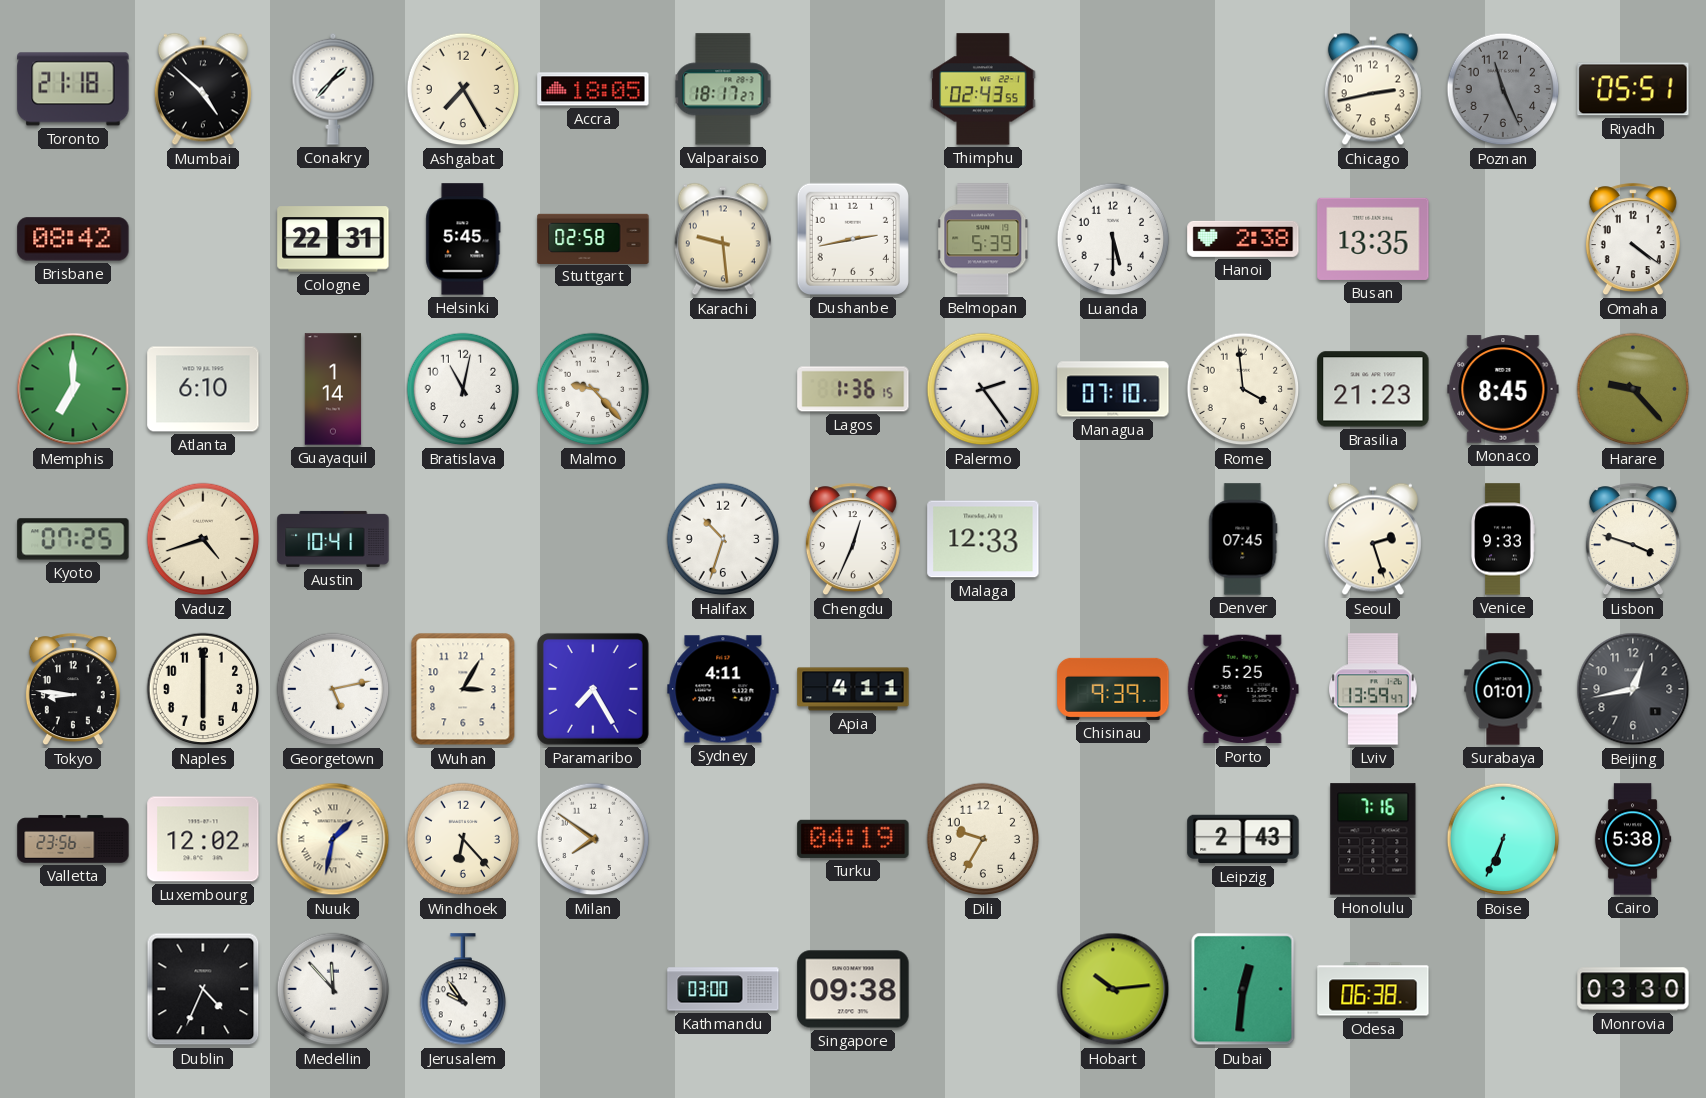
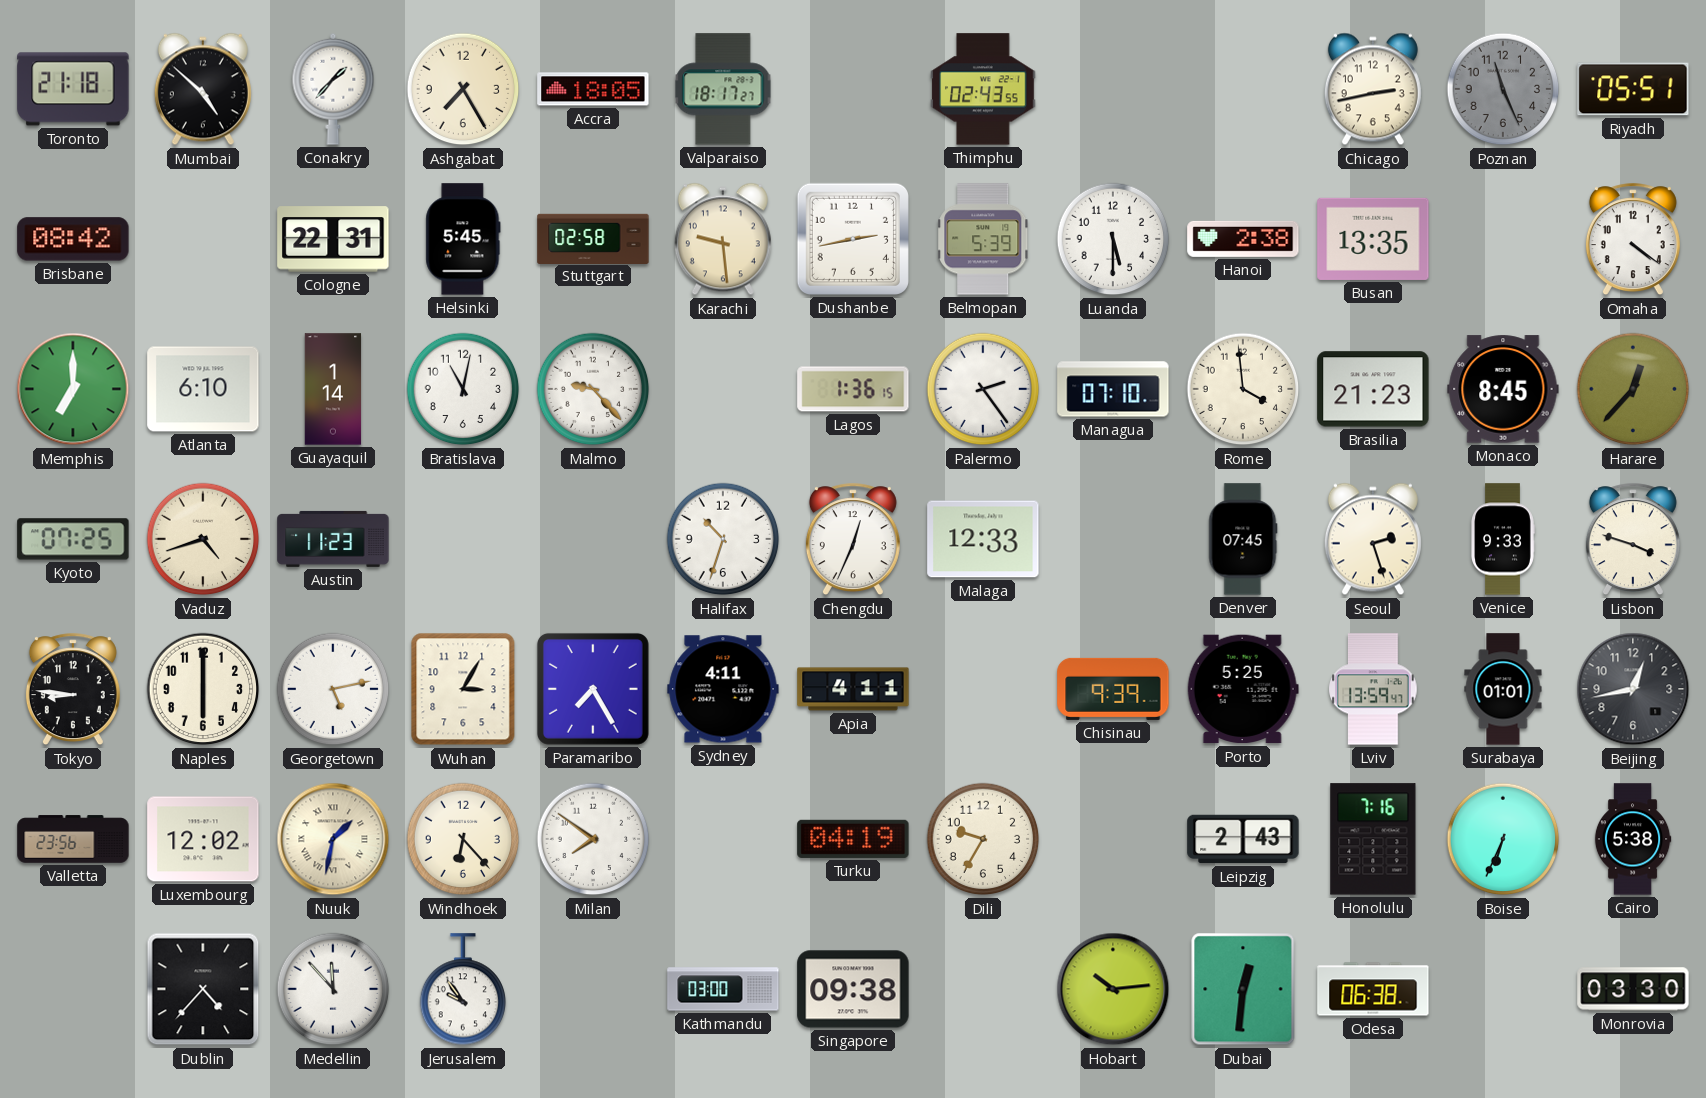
Harare: 9:23 -> 12:37
Austin: 10:41 -> 11:23
Dublin: 4:34 -> 4:37
